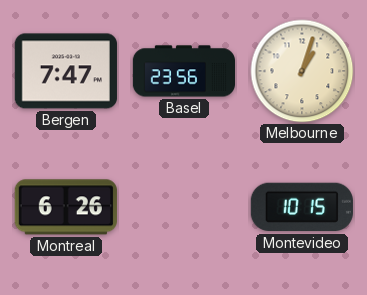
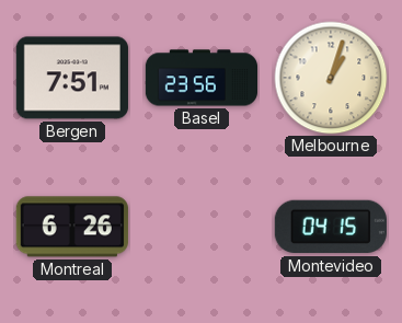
Bergen: 7:47 -> 7:51
Montevideo: 10:15 -> 04:15
